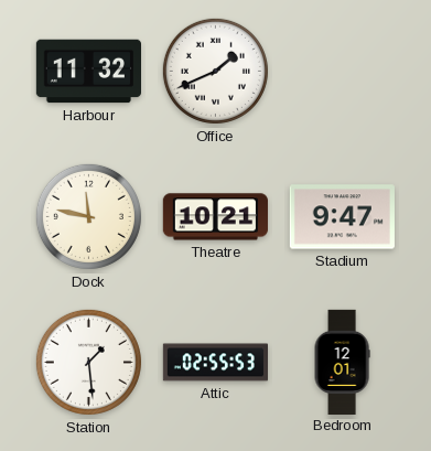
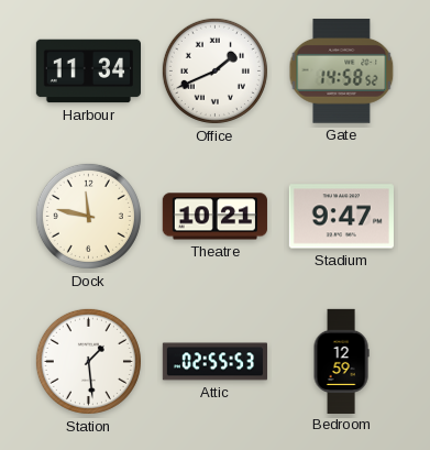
Harbour: 11:32 -> 11:34
Gate: none -> 14:58
Bedroom: 12:01 -> 12:59
